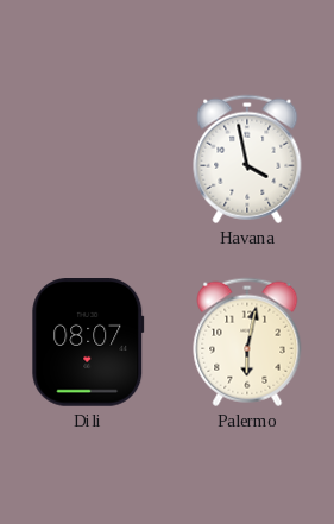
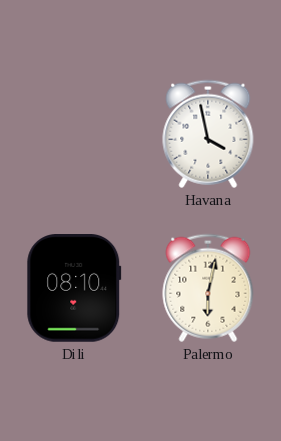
Dili: 08:07 -> 08:10
